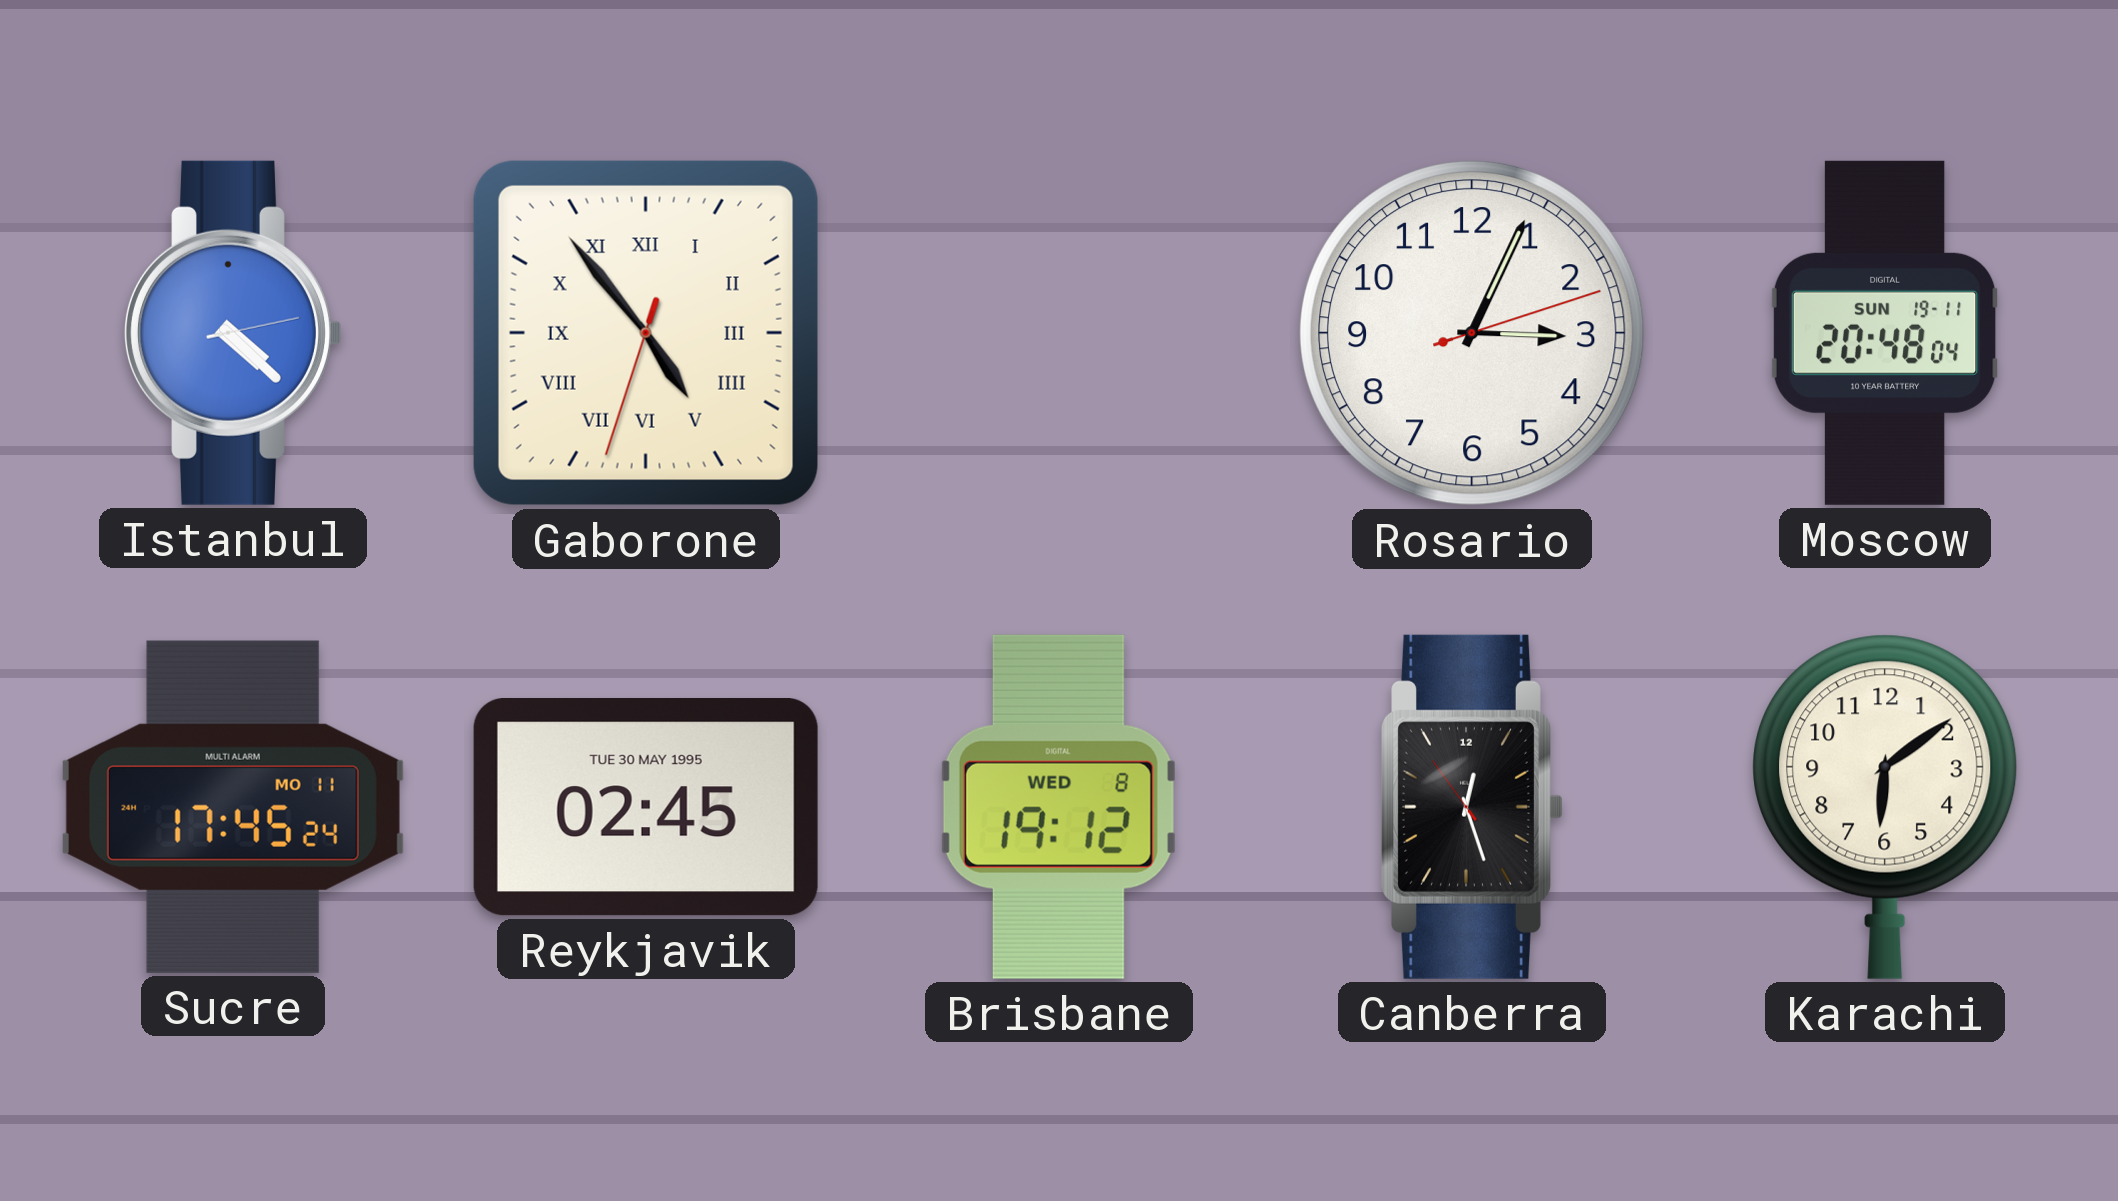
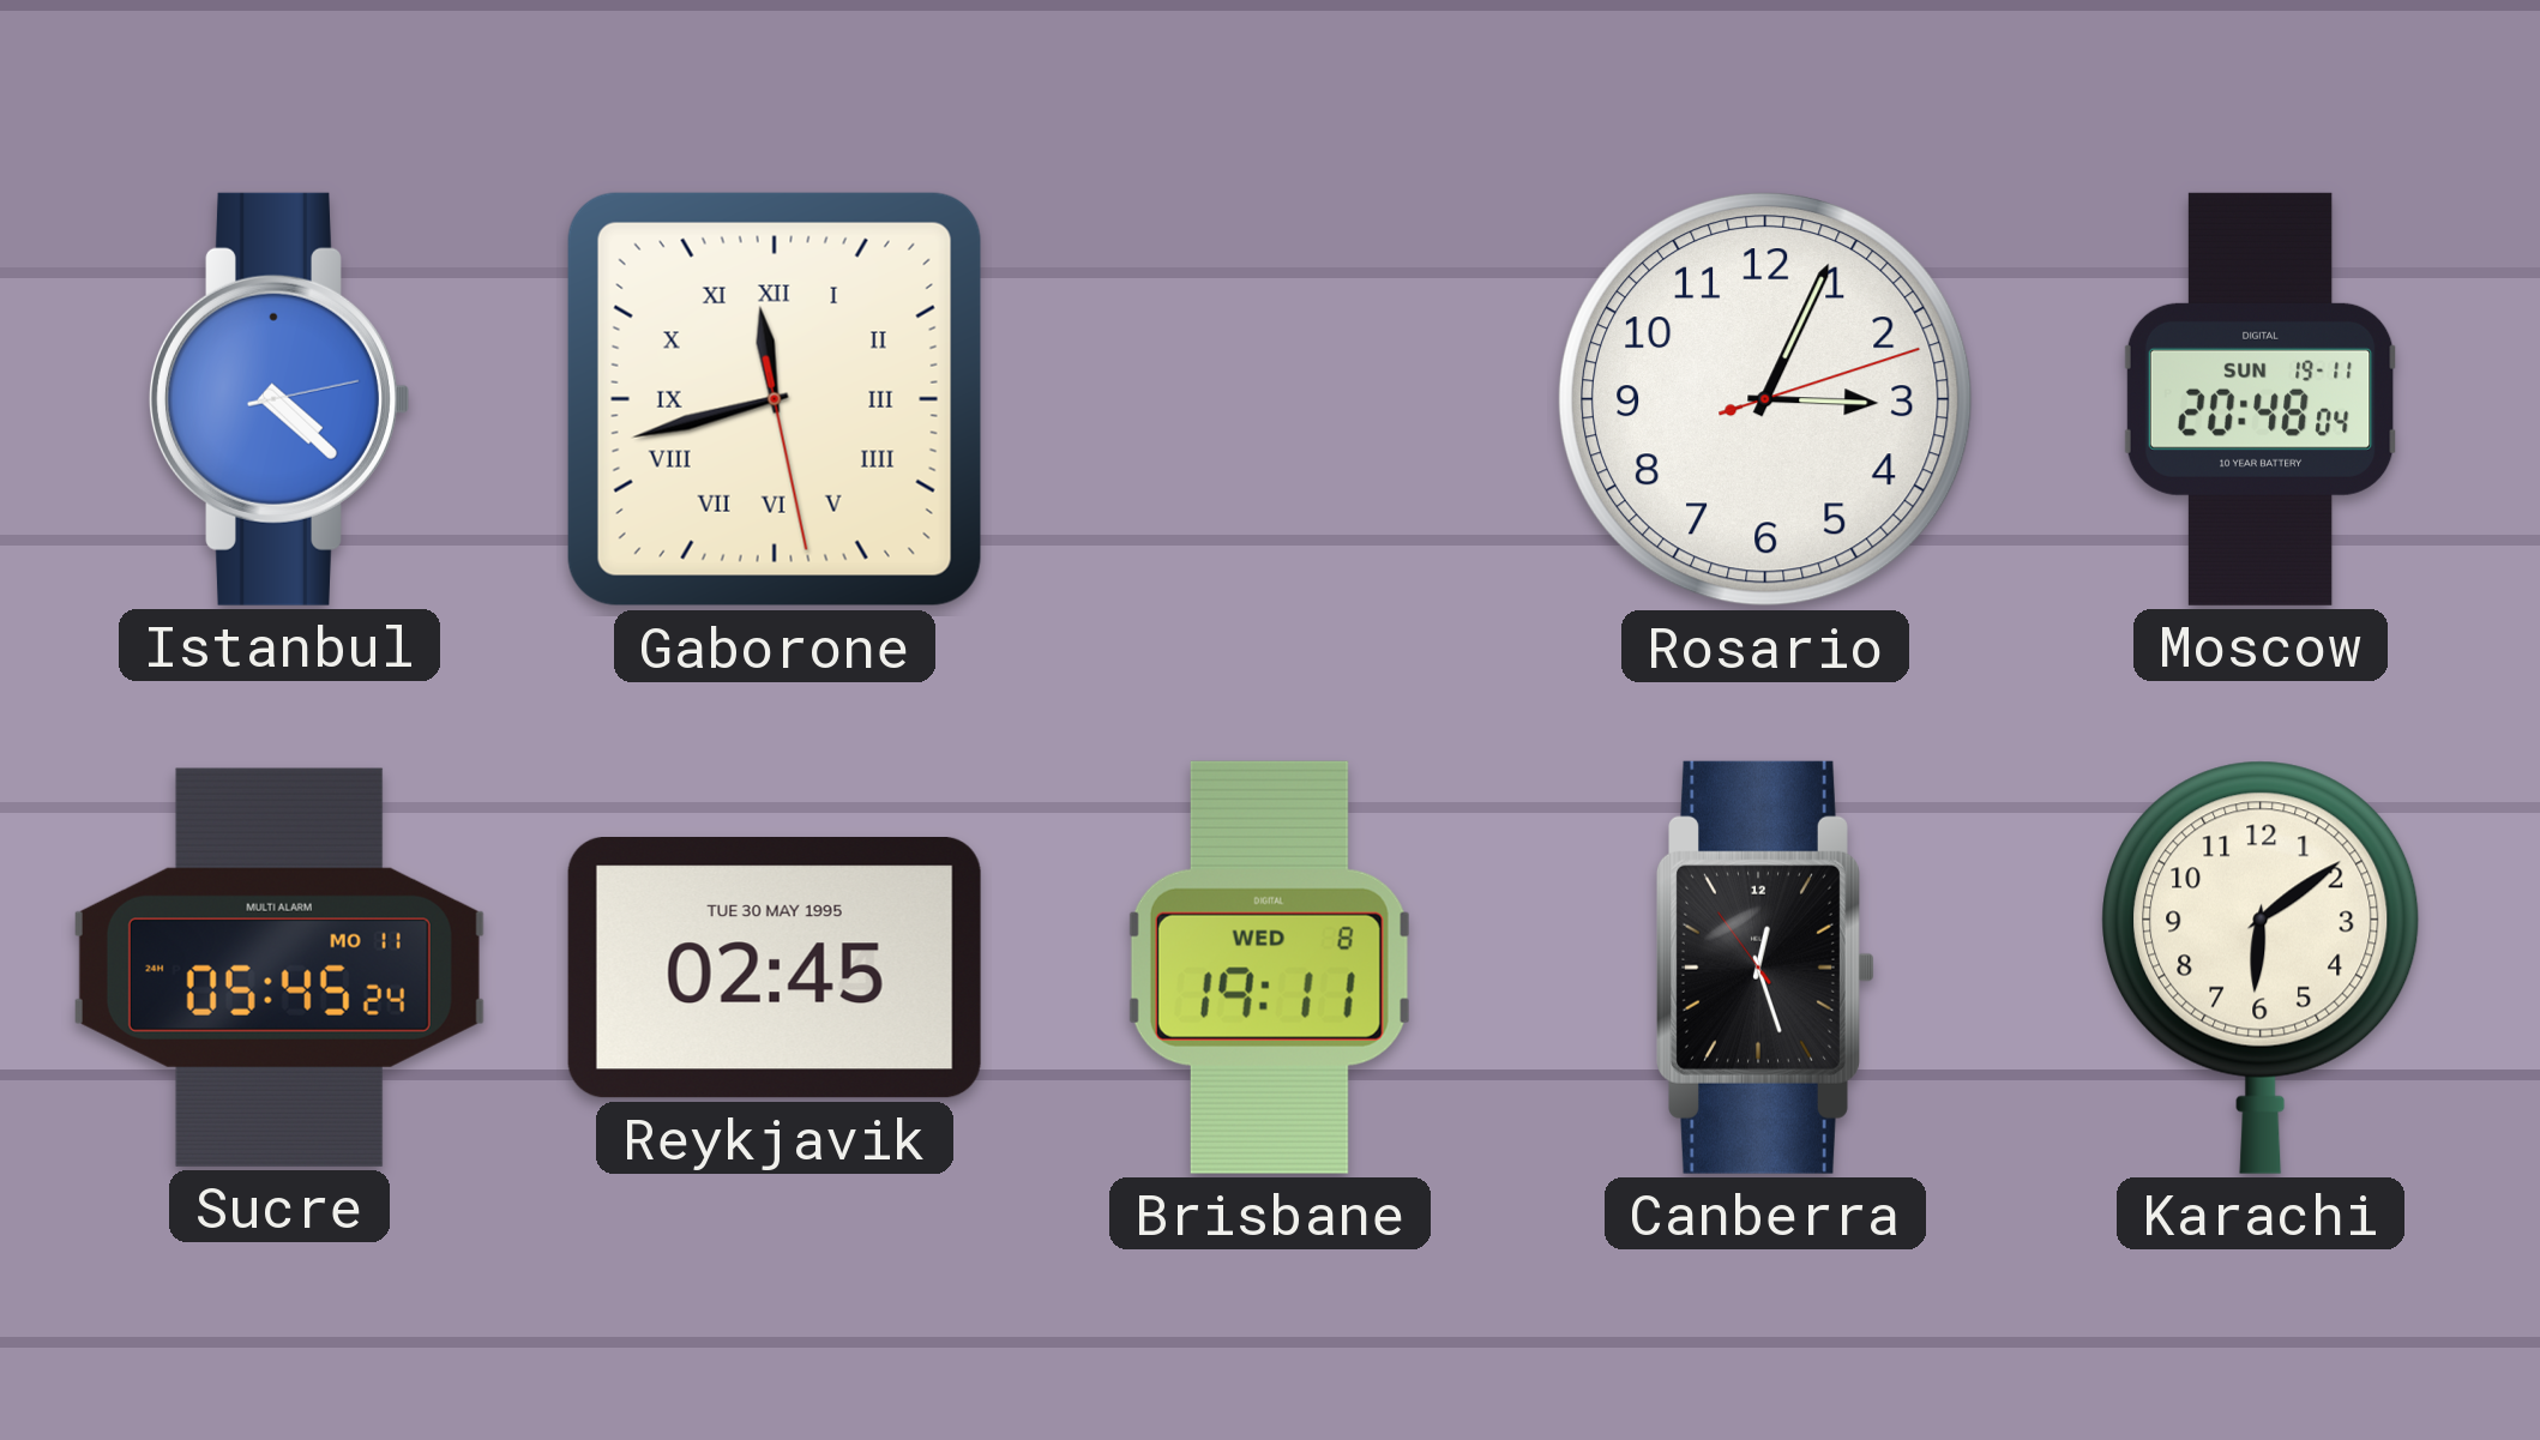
Gaborone: 4:53 -> 11:42
Sucre: 17:45 -> 05:45
Brisbane: 19:12 -> 19:11
